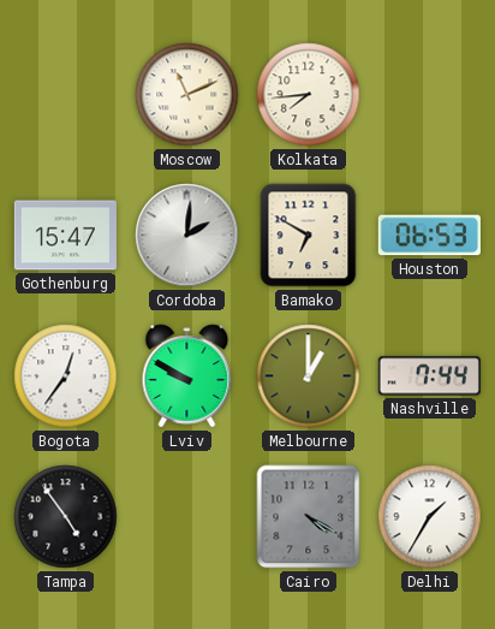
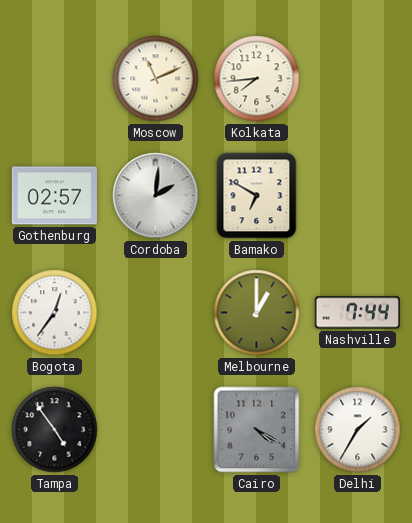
Gothenburg: 15:47 -> 02:57
Houston: 06:53 -> none
Lviv: 9:50 -> none
